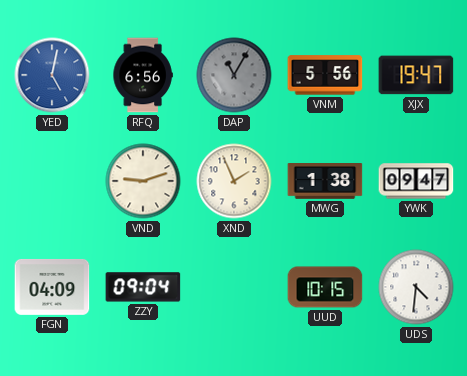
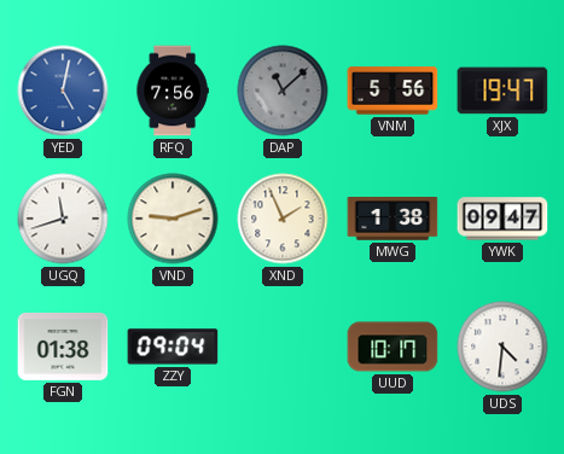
RFQ: 6:56 -> 7:56
DAP: 11:05 -> 11:08
UGQ: none -> 11:42
FGN: 04:09 -> 01:38
UUD: 10:15 -> 10:17
